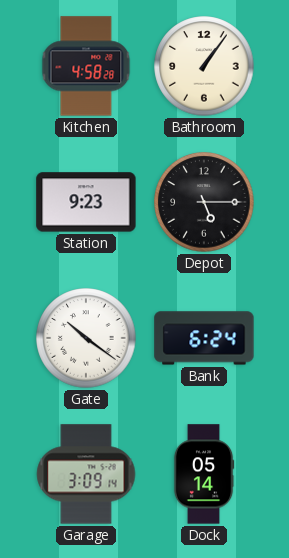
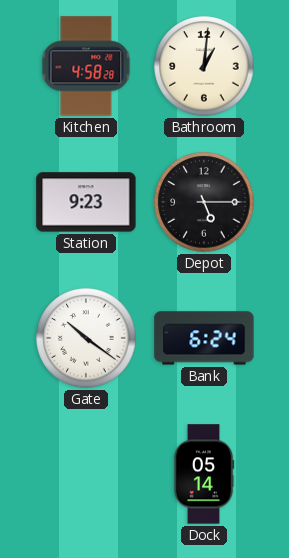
Bathroom: 1:06 -> 1:01
Garage: 3:09 -> none
